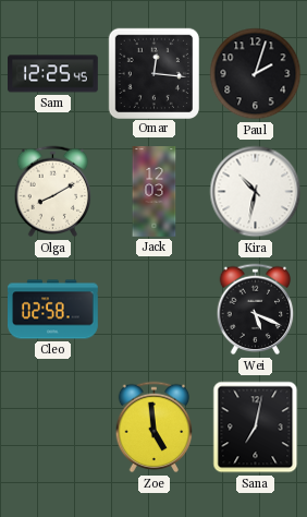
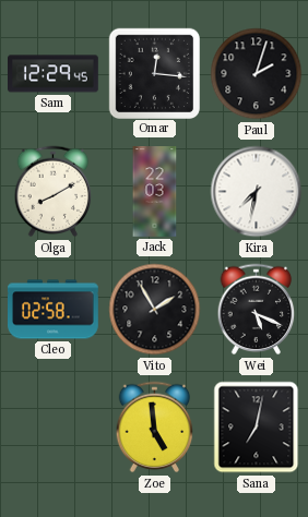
Sam: 12:25 -> 12:29
Jack: 12:03 -> 22:03
Kira: 10:32 -> 7:32
Vito: none -> 1:55
